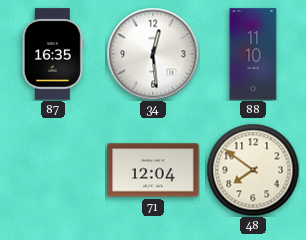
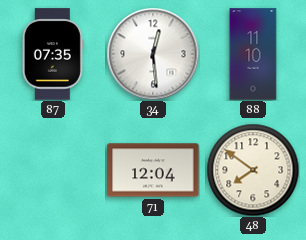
87: 16:35 -> 07:35
